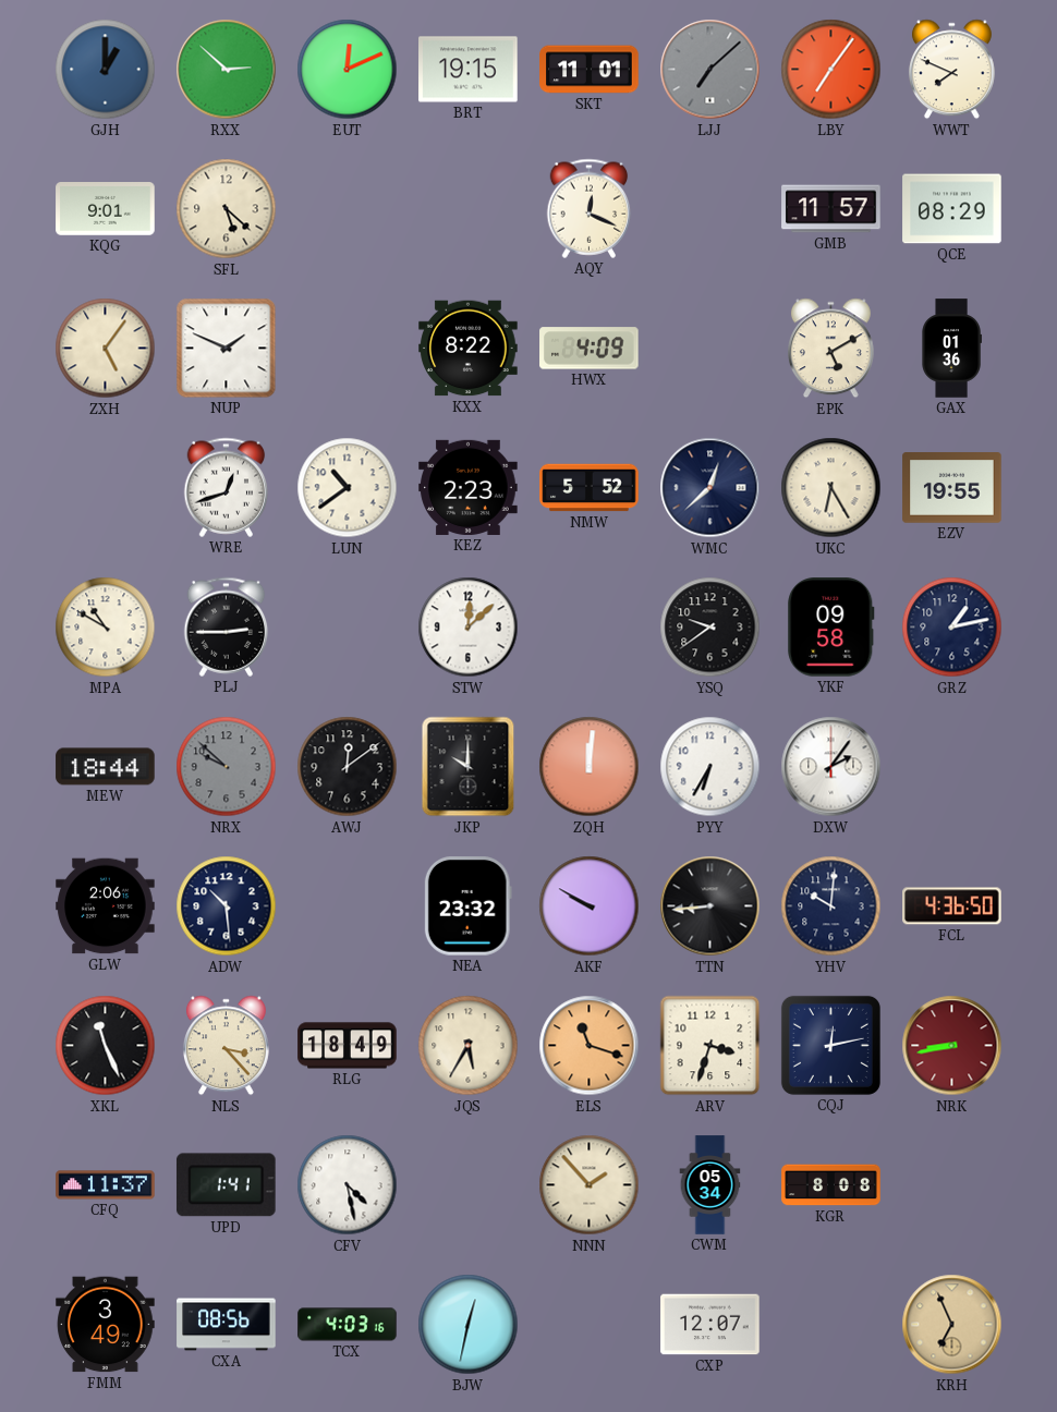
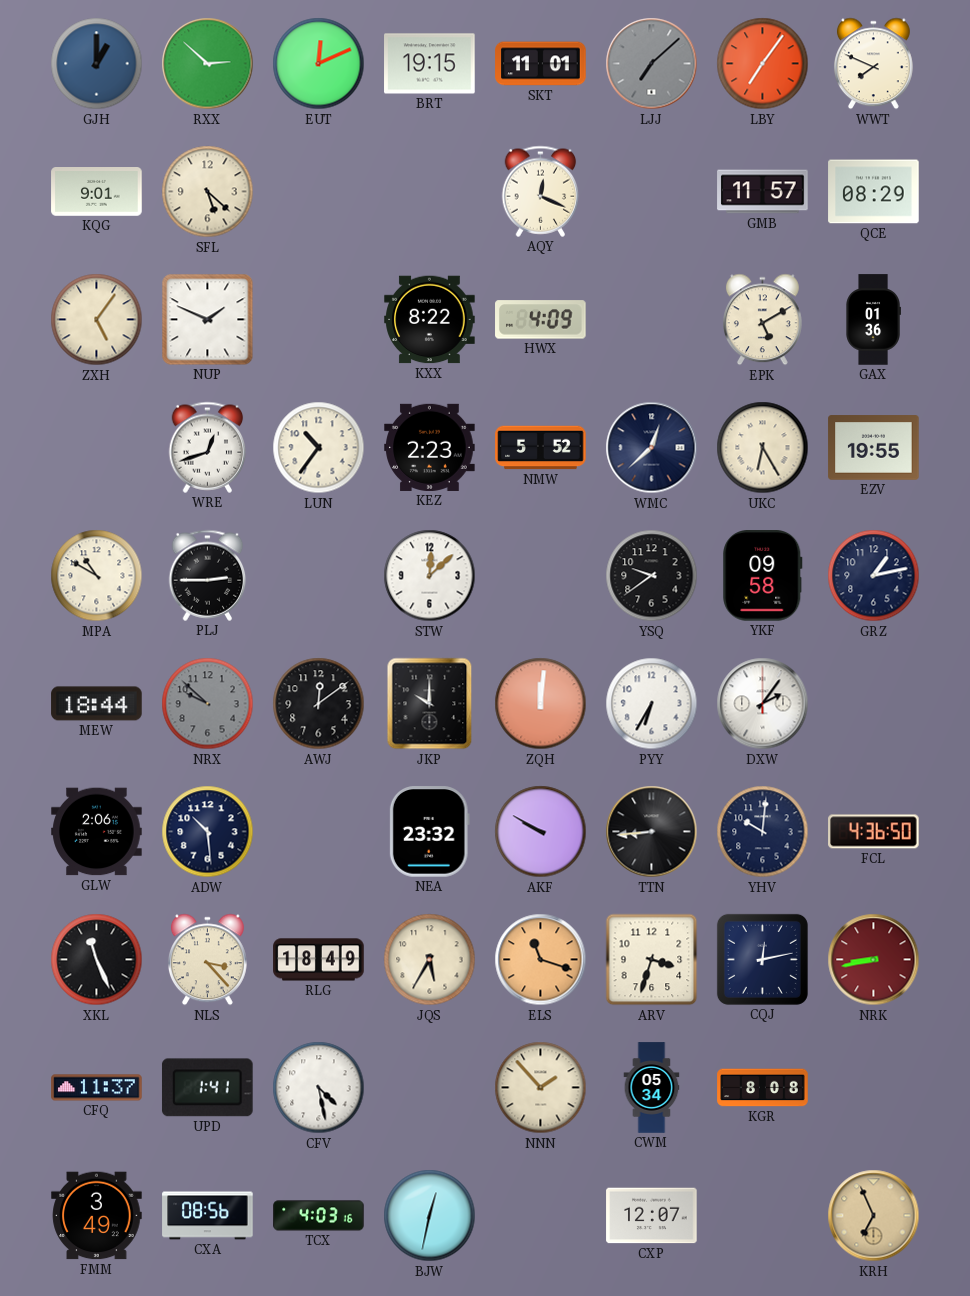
LUN: 10:39 -> 10:36
